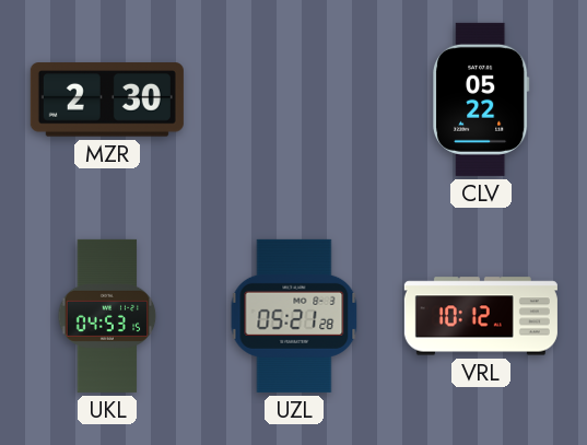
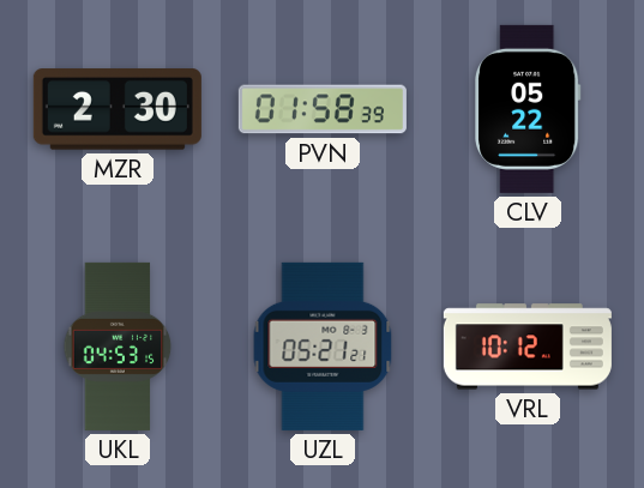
PVN: none -> 01:58
UZL: 05:21:28 -> 05:21:21
